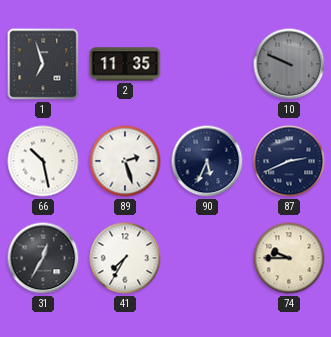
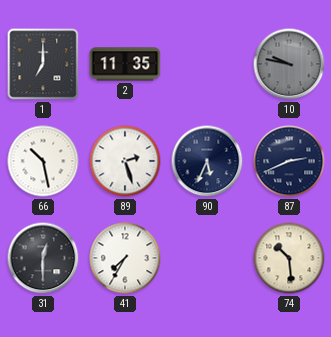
1: 6:57 -> 7:00
10: 9:49 -> 9:47
31: 12:35 -> 12:30
74: 9:45 -> 10:29
